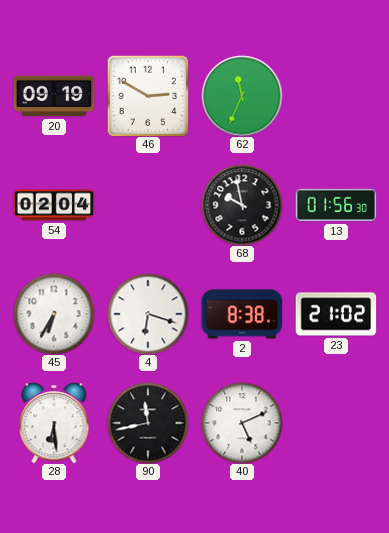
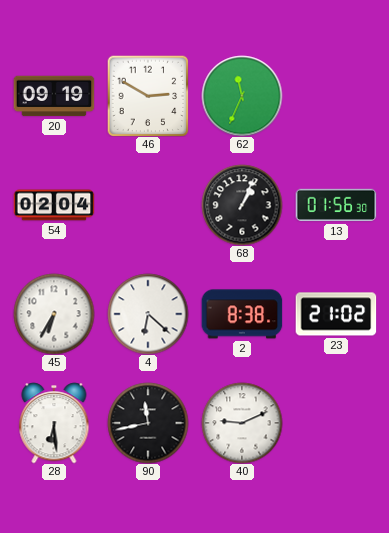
68: 9:58 -> 1:04
4: 6:18 -> 6:22
40: 5:11 -> 9:11
